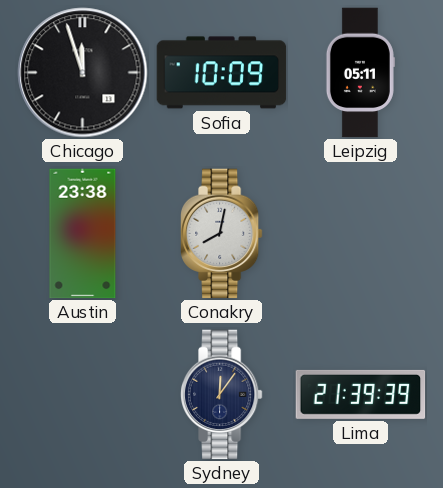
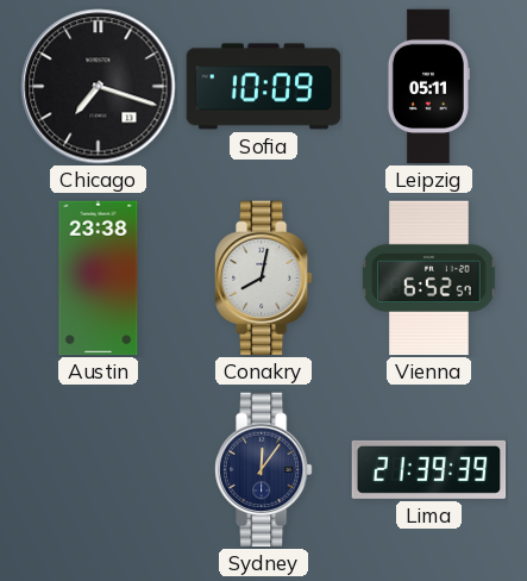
Chicago: 11:57 -> 7:18
Vienna: none -> 6:52
